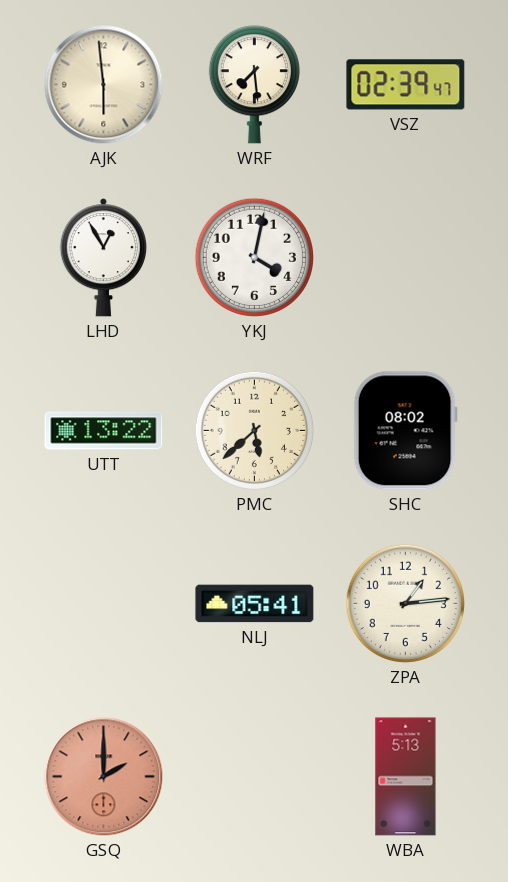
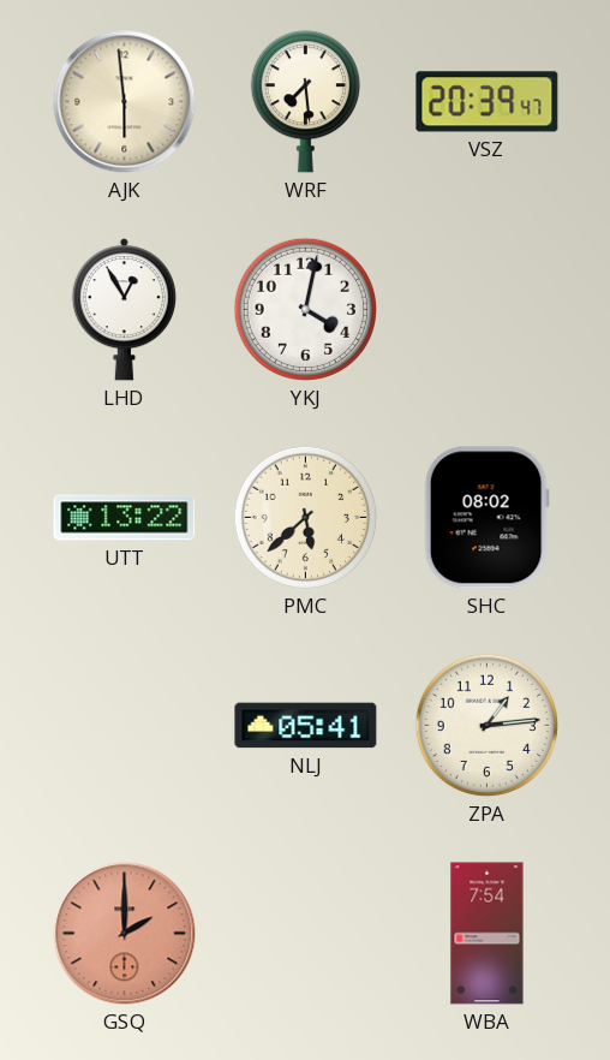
VSZ: 02:39 -> 20:39
WBA: 5:13 -> 7:54
